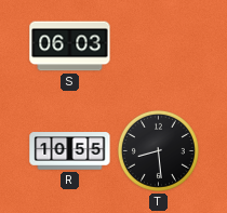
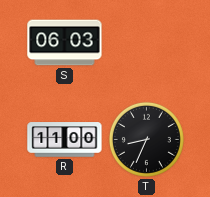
R: 10:55 -> 11:00
T: 8:29 -> 8:34
